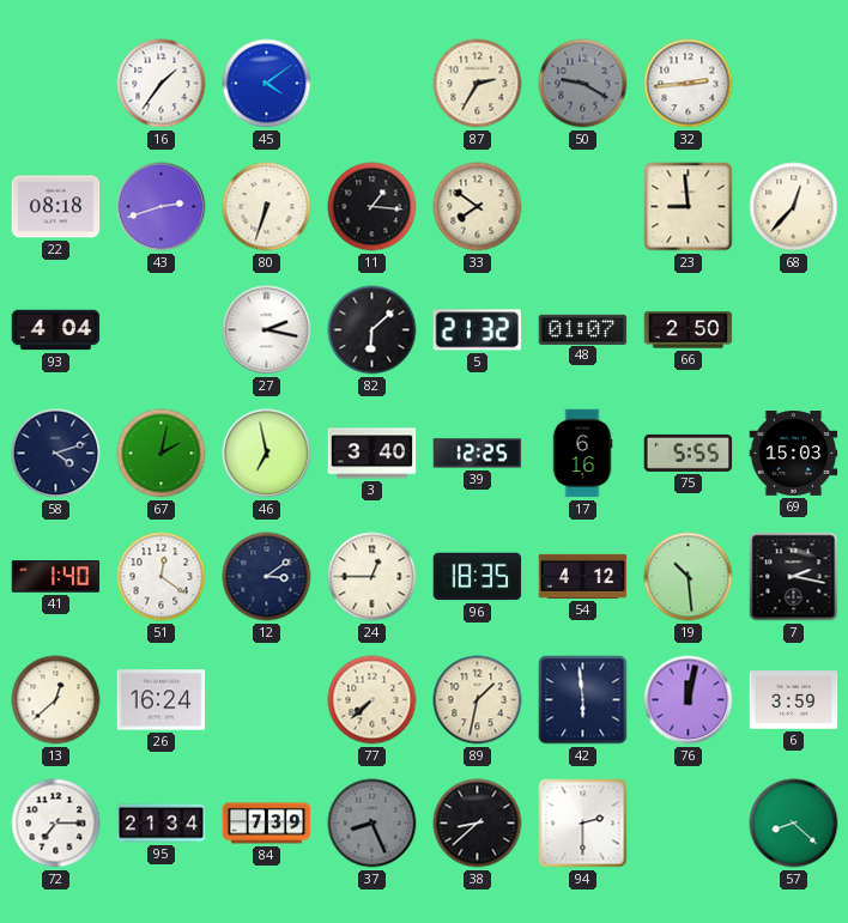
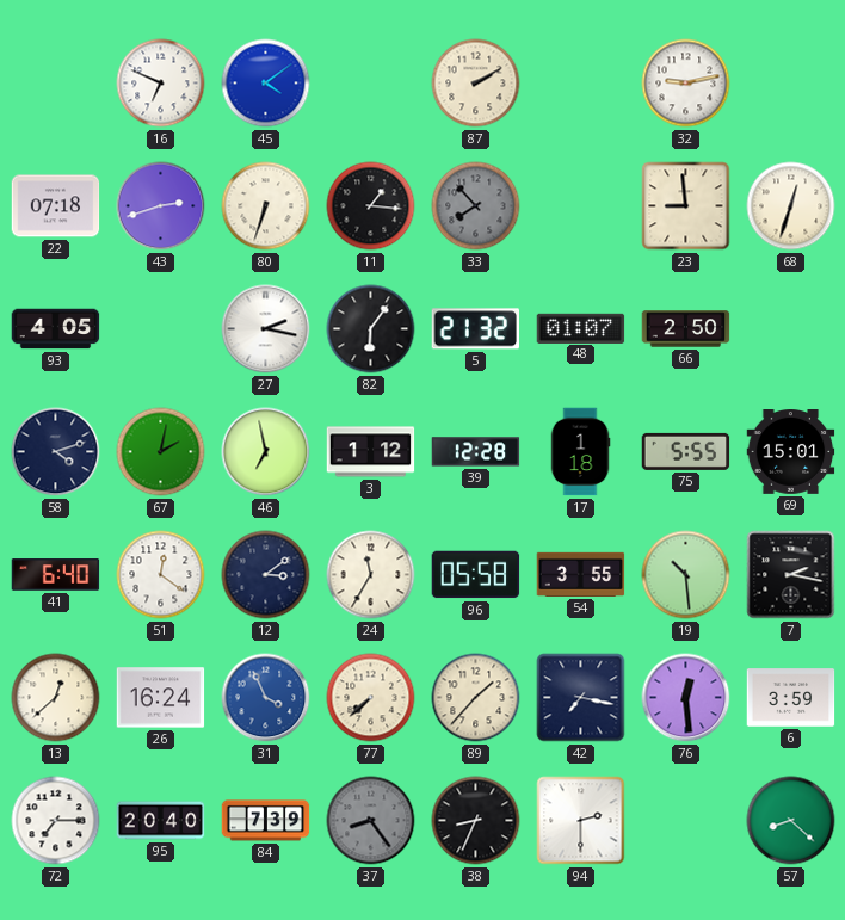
16: 1:36 -> 6:49
87: 2:35 -> 2:10
50: 9:20 -> none
32: 2:44 -> 9:13
22: 08:18 -> 07:18
33: 7:51 -> 7:53
33 dial: cream -> grey
68: 12:37 -> 12:33
93: 4:04 -> 4:05
82: 6:08 -> 6:06
3: 3:40 -> 1:12
39: 12:25 -> 12:28
17: 6:16 -> 1:18
69: 15:03 -> 15:01
41: 1:40 -> 6:40
24: 12:45 -> 11:35
96: 18:35 -> 05:58
54: 4:12 -> 3:55
31: none -> 3:56
89: 1:32 -> 1:37
42: 5:59 -> 7:17
76: 12:02 -> 12:29
95: 21:34 -> 20:40
37: 8:26 -> 8:24
38: 8:38 -> 8:34
